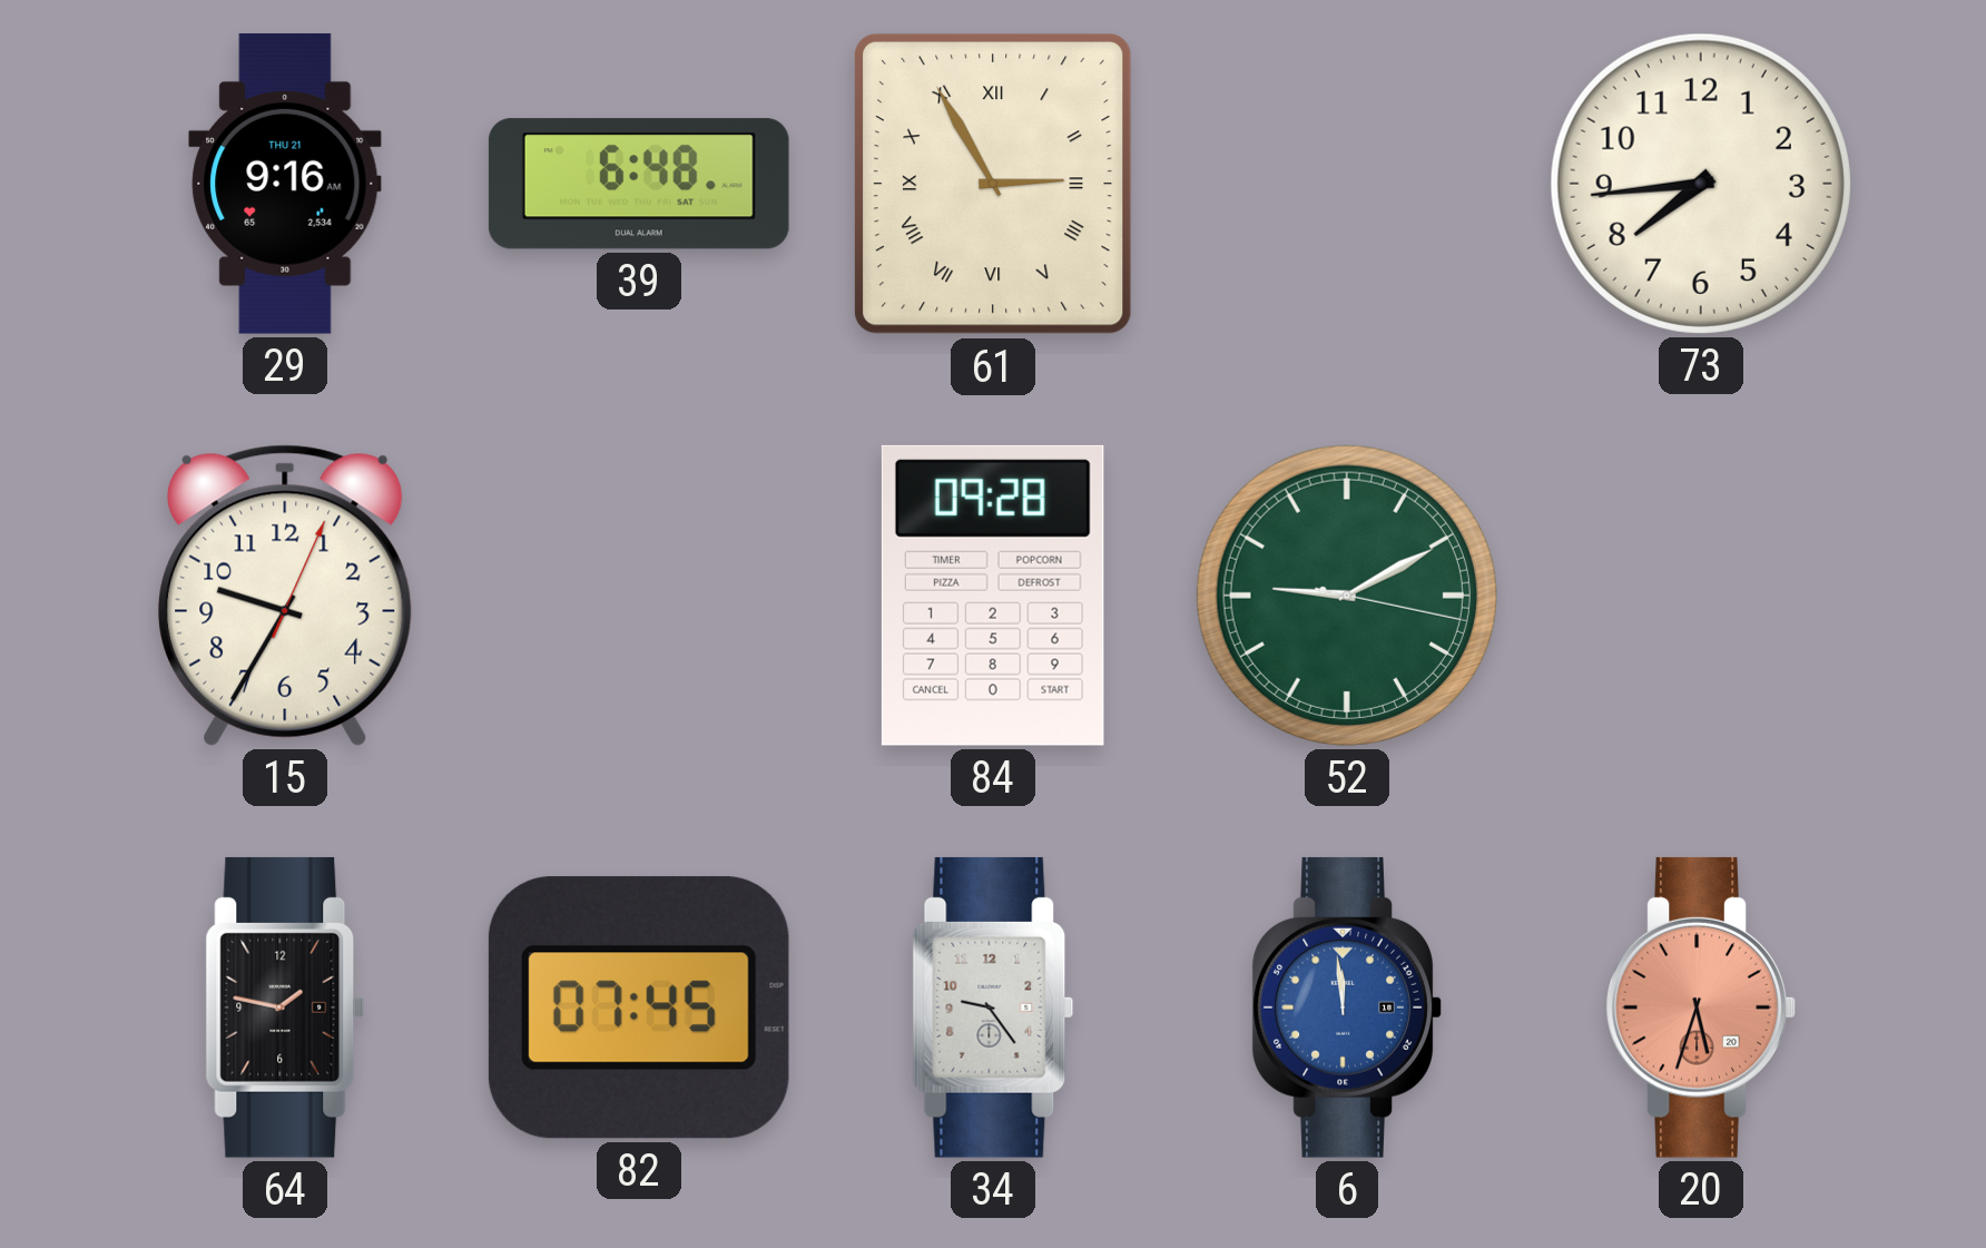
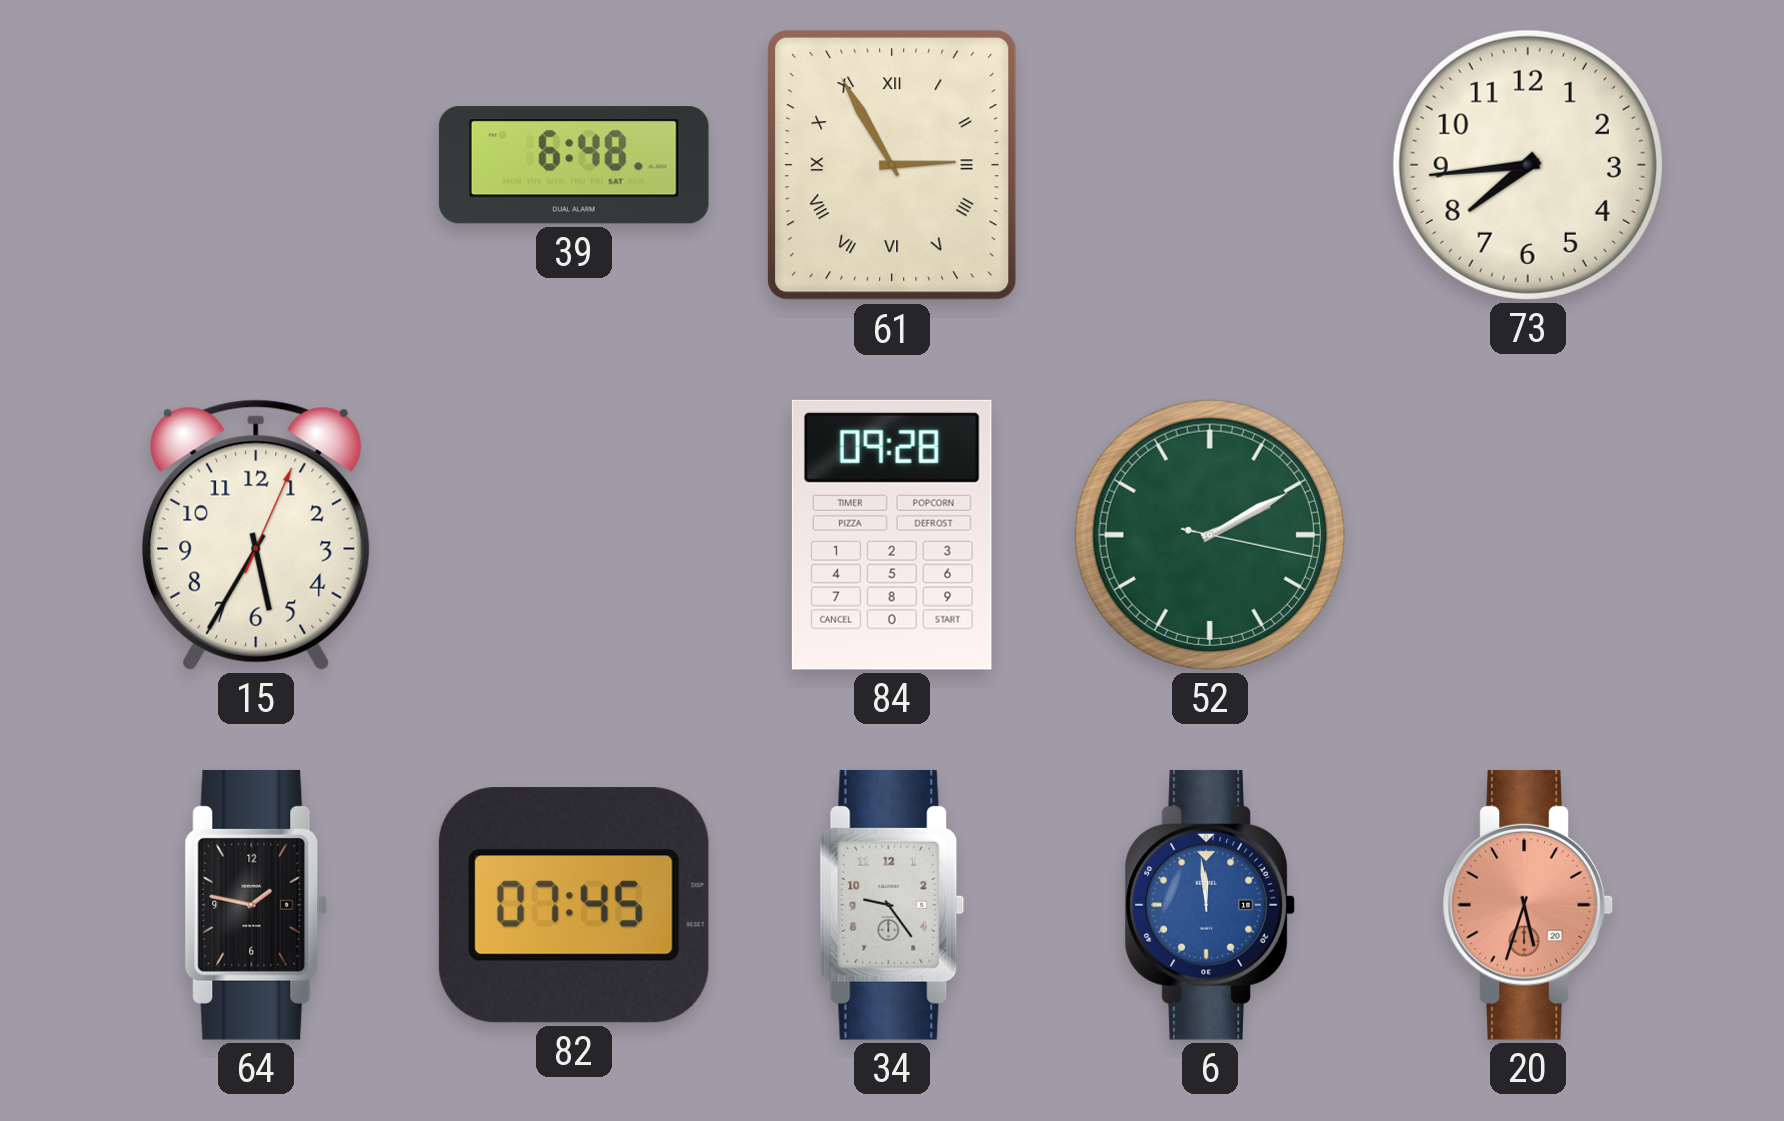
29: 9:16 -> none
15: 9:35 -> 5:35
52: 9:10 -> 2:10
